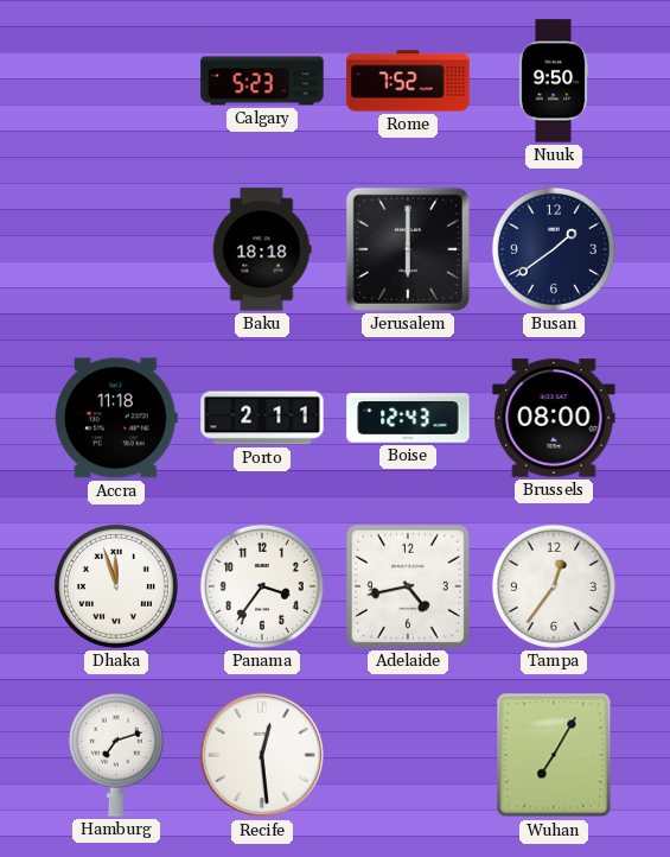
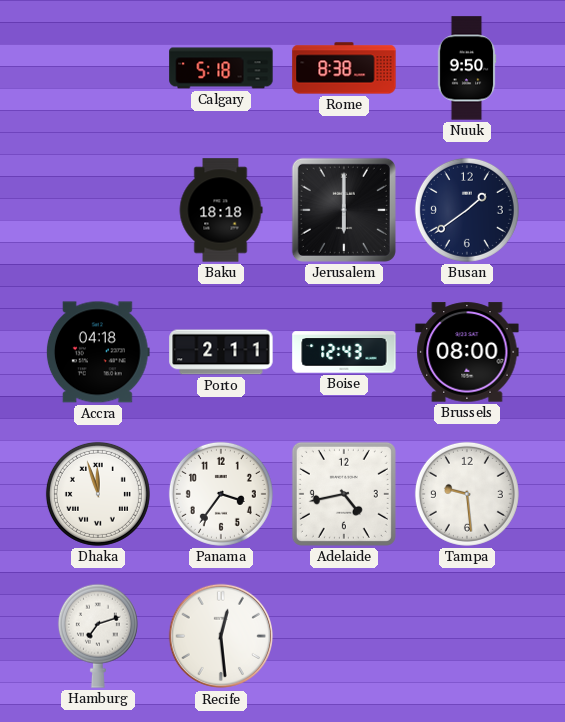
Calgary: 5:23 -> 5:18
Rome: 7:52 -> 8:38
Accra: 11:18 -> 04:18
Tampa: 12:36 -> 9:29
Wuhan: 7:05 -> none
